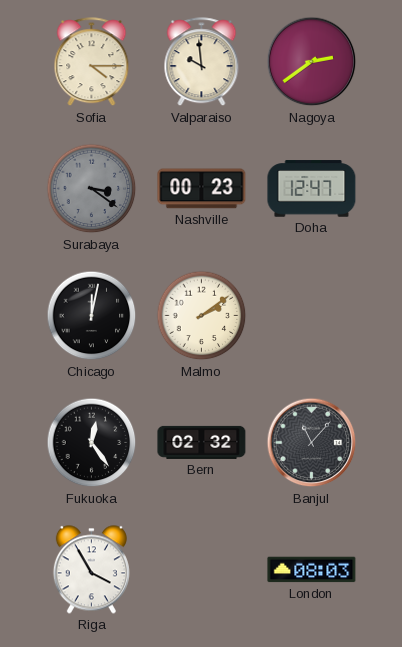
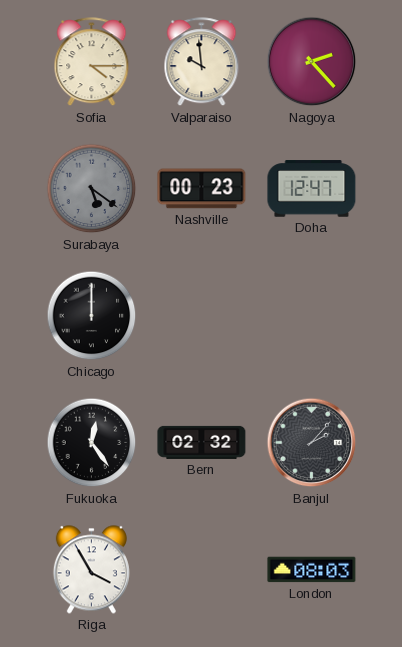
Nagoya: 2:39 -> 2:23
Surabaya: 3:21 -> 5:21
Chicago: 12:02 -> 12:00
Malmo: 2:09 -> none
Banjul: 11:07 -> 2:07
